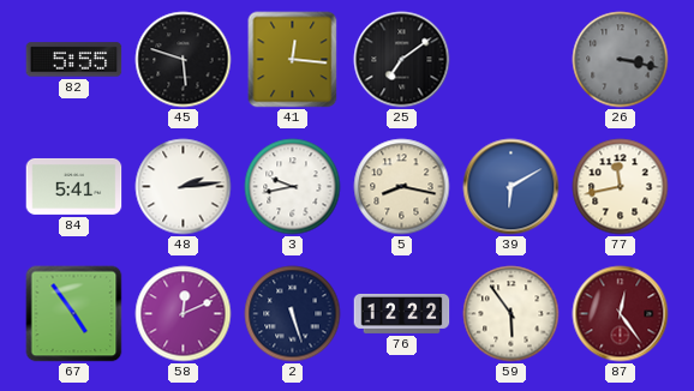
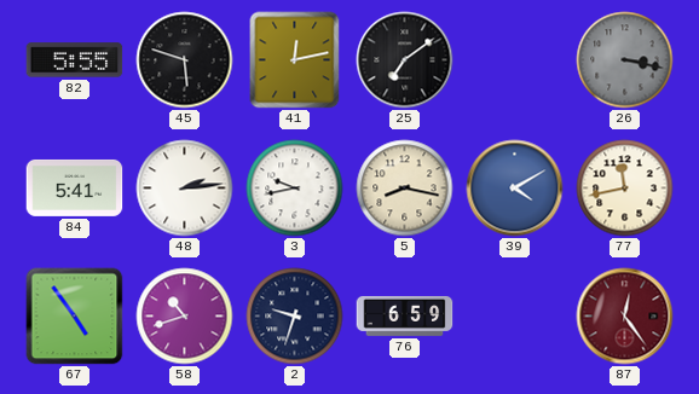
41: 12:16 -> 12:13
39: 6:10 -> 4:10
58: 12:11 -> 10:42
2: 5:27 -> 9:33
76: 12:22 -> 6:59
59: 5:54 -> none
